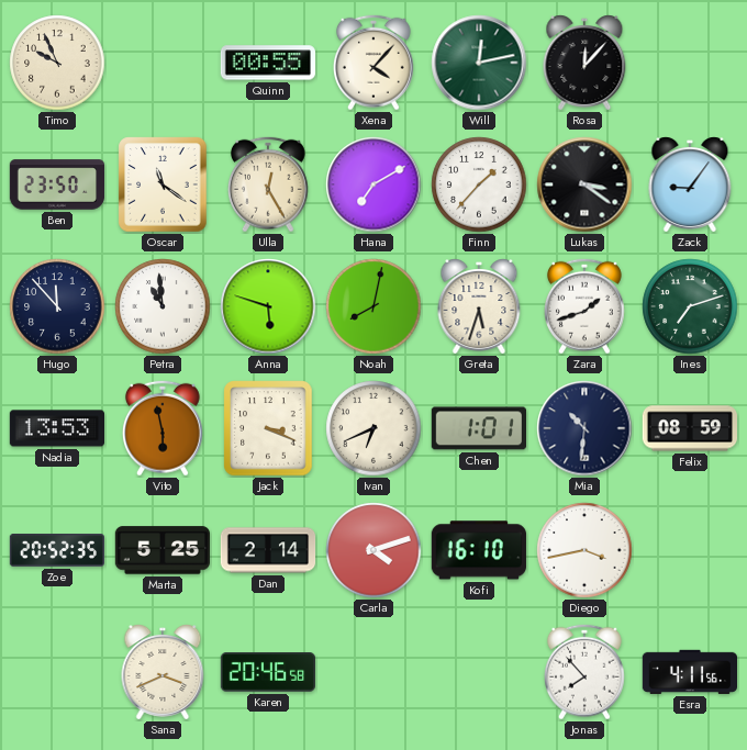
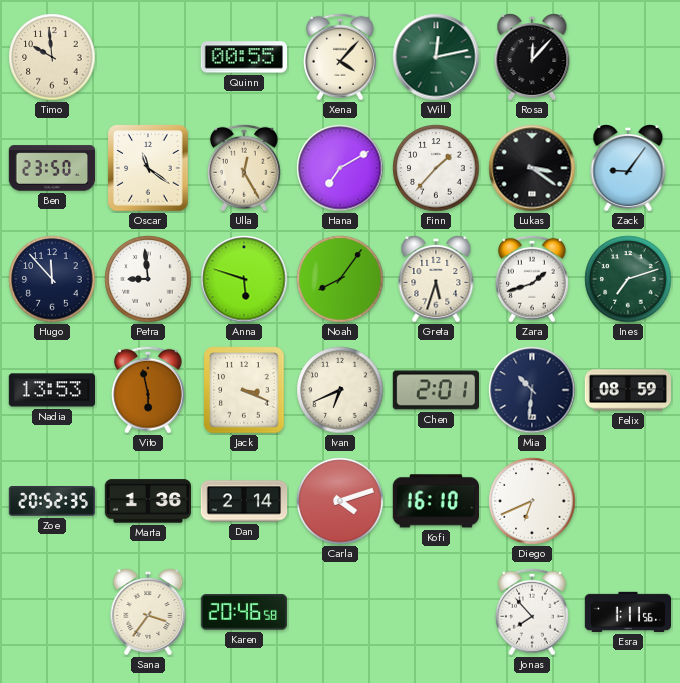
Timo: 9:56 -> 9:59
Petra: 10:59 -> 8:59
Noah: 8:02 -> 8:06
Chen: 1:01 -> 2:01
Marta: 5:25 -> 1:36
Diego: 3:43 -> 6:41
Sana: 3:41 -> 3:36
Esra: 4:11 -> 1:11
